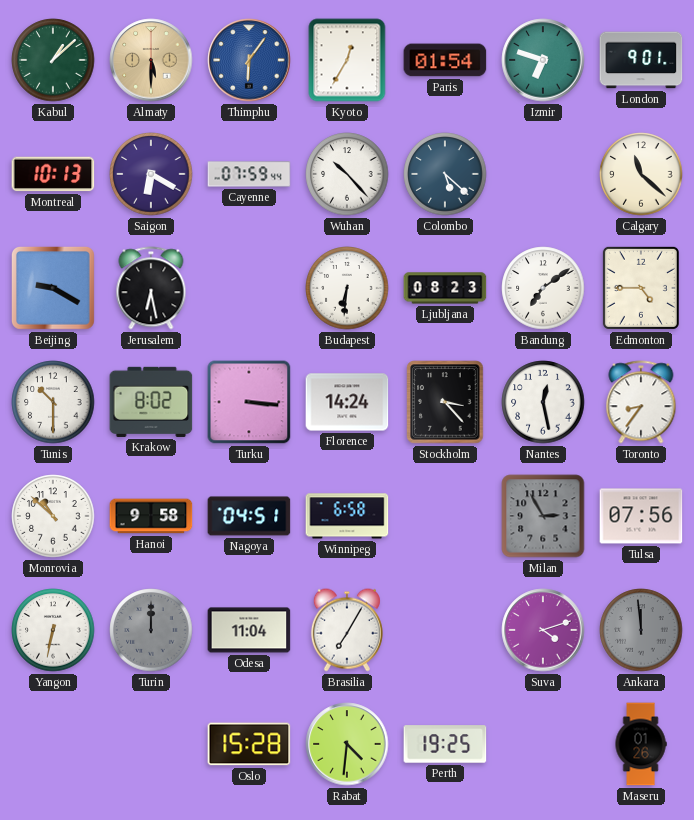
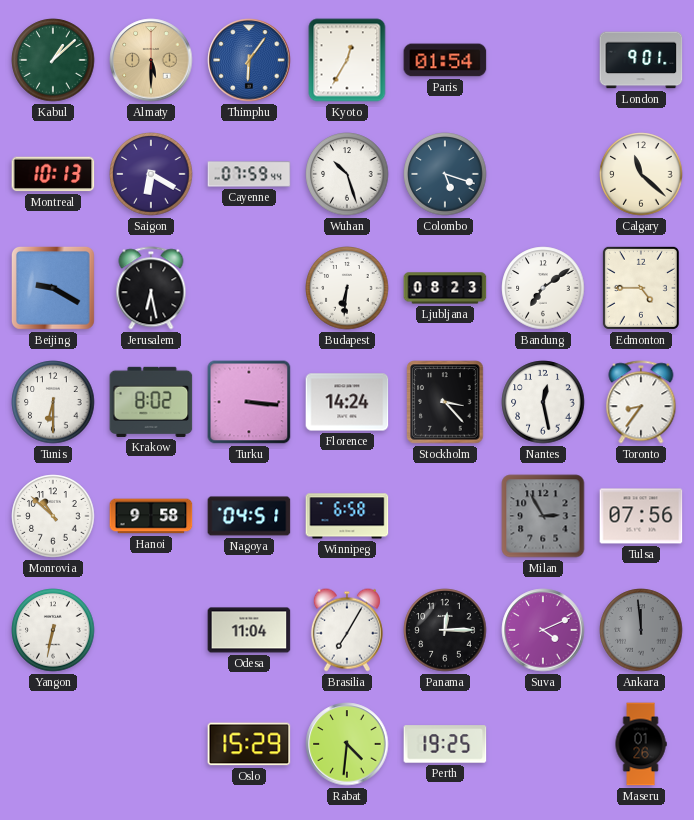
Izmir: 6:48 -> none
Wuhan: 10:23 -> 10:27
Colombo: 5:22 -> 5:18
Tunis: 10:30 -> 6:30
Turin: 12:00 -> none
Panama: none -> 12:15
Suva: 4:12 -> 4:11
Oslo: 15:28 -> 15:29
